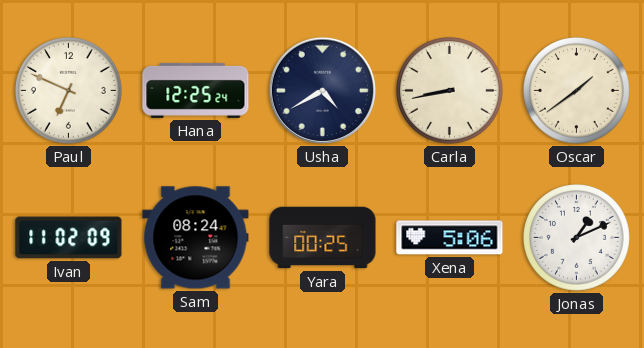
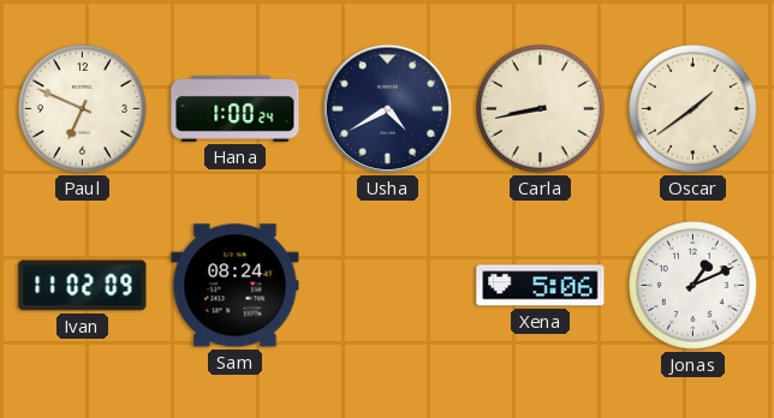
Hana: 12:25 -> 1:00
Yara: 00:25 -> none
